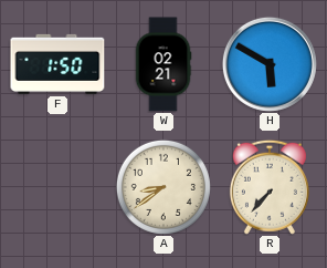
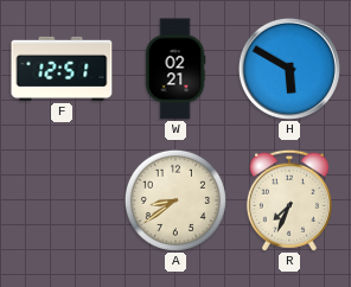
F: 1:50 -> 12:51
R: 7:37 -> 7:34
